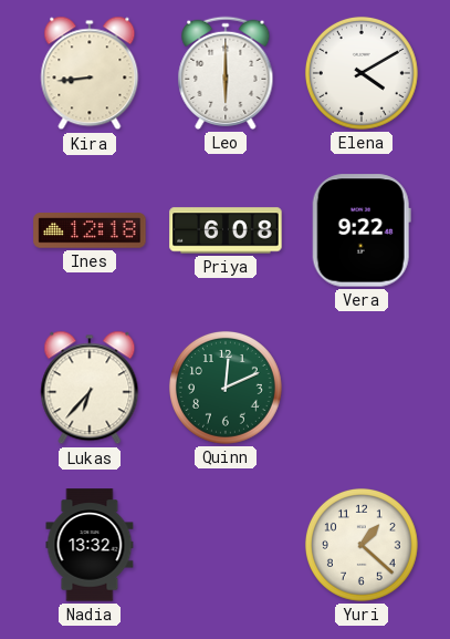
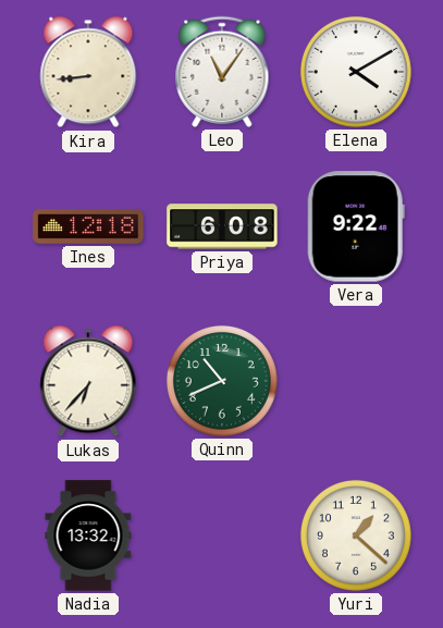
Leo: 6:00 -> 11:06
Quinn: 12:11 -> 10:41
